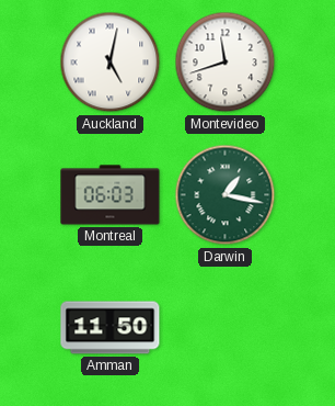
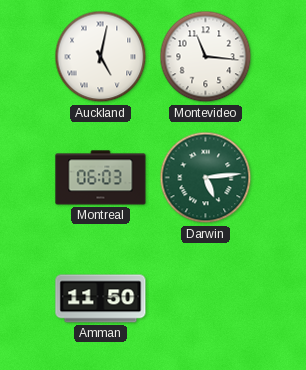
Montevideo: 11:42 -> 11:16
Darwin: 1:17 -> 5:14
